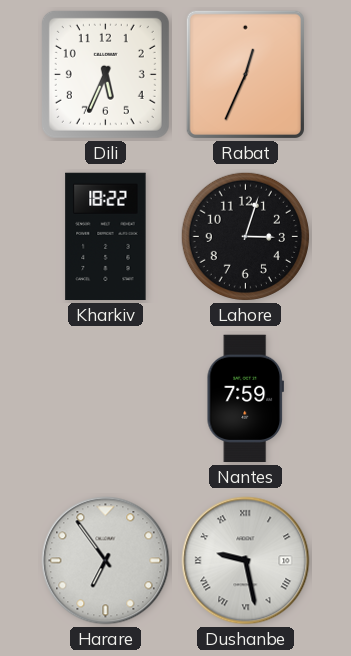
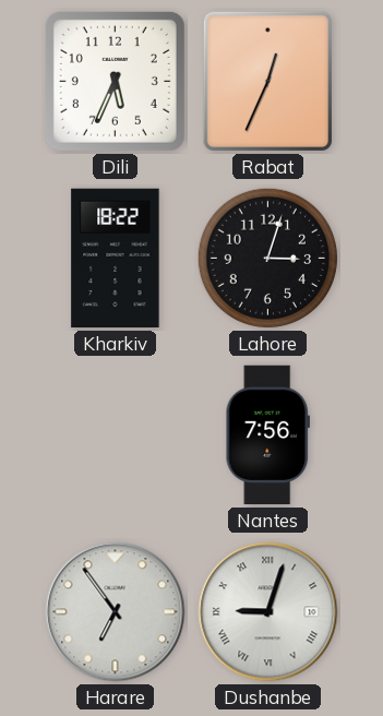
Nantes: 7:59 -> 7:56
Dushanbe: 9:28 -> 9:03
